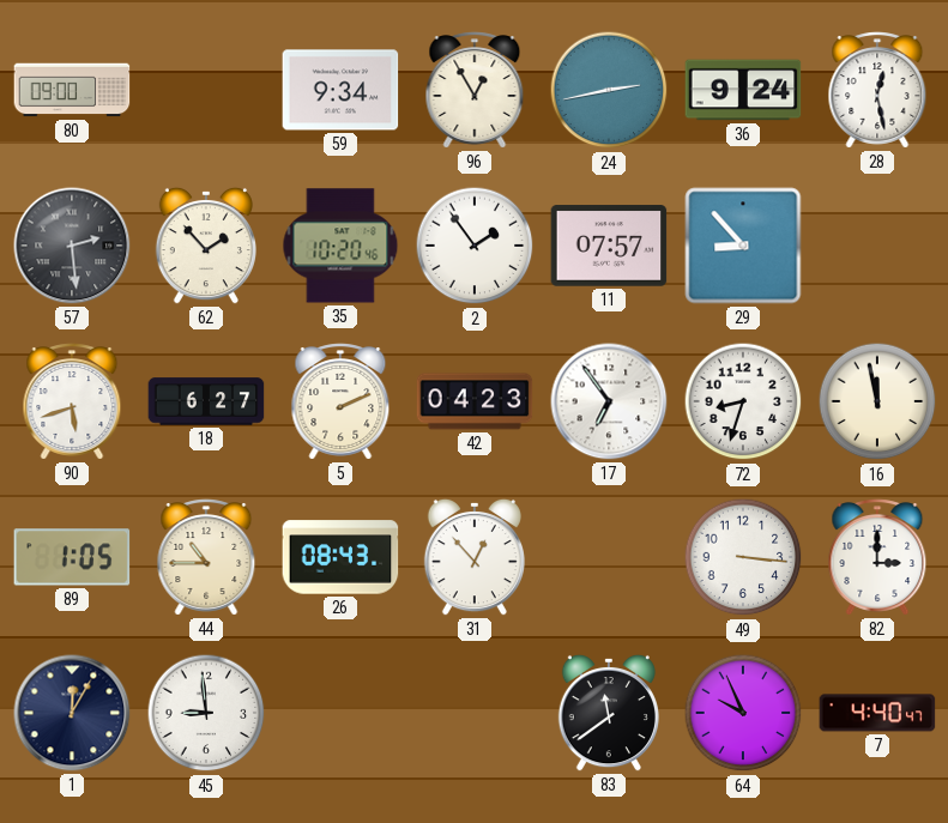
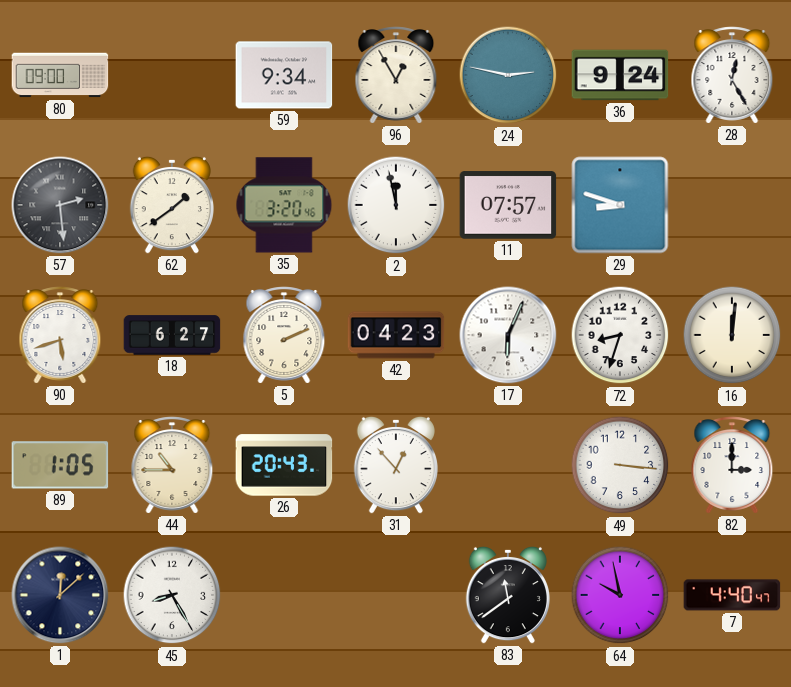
24: 2:43 -> 2:47
28: 12:28 -> 12:25
62: 1:53 -> 1:39
35: 10:20 -> 3:20
2: 1:54 -> 11:58
29: 8:53 -> 8:48
17: 6:54 -> 6:04
16: 11:58 -> 12:01
26: 08:43 -> 20:43
1: 12:05 -> 12:08
45: 8:59 -> 8:25
64: 9:56 -> 9:58
